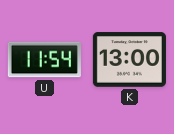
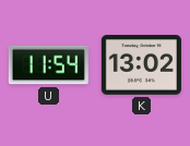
K: 13:00 -> 13:02
